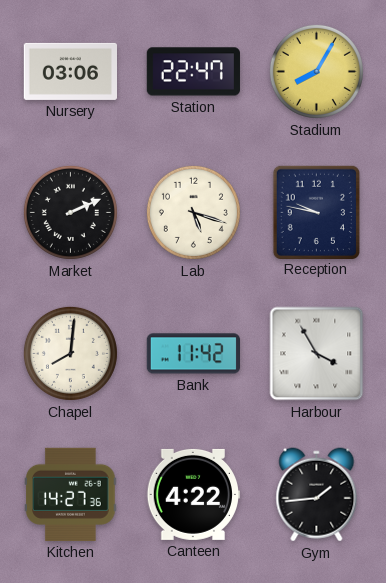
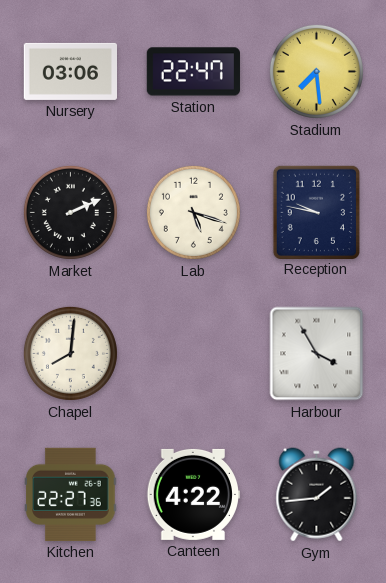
Stadium: 8:05 -> 7:29
Bank: 11:42 -> none
Kitchen: 14:27 -> 22:27
